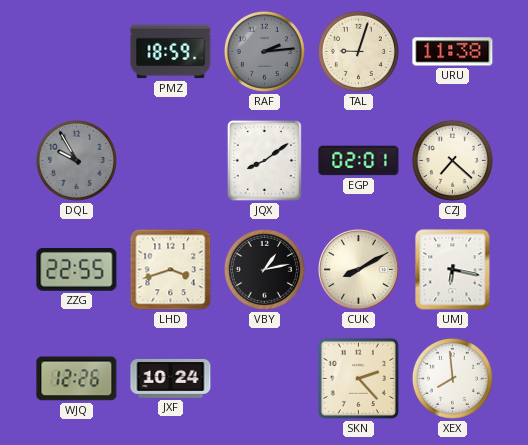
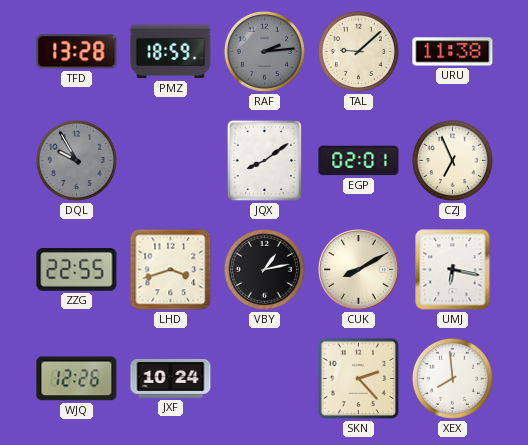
TFD: none -> 13:28
TAL: 9:03 -> 9:08
CZJ: 7:22 -> 6:56
